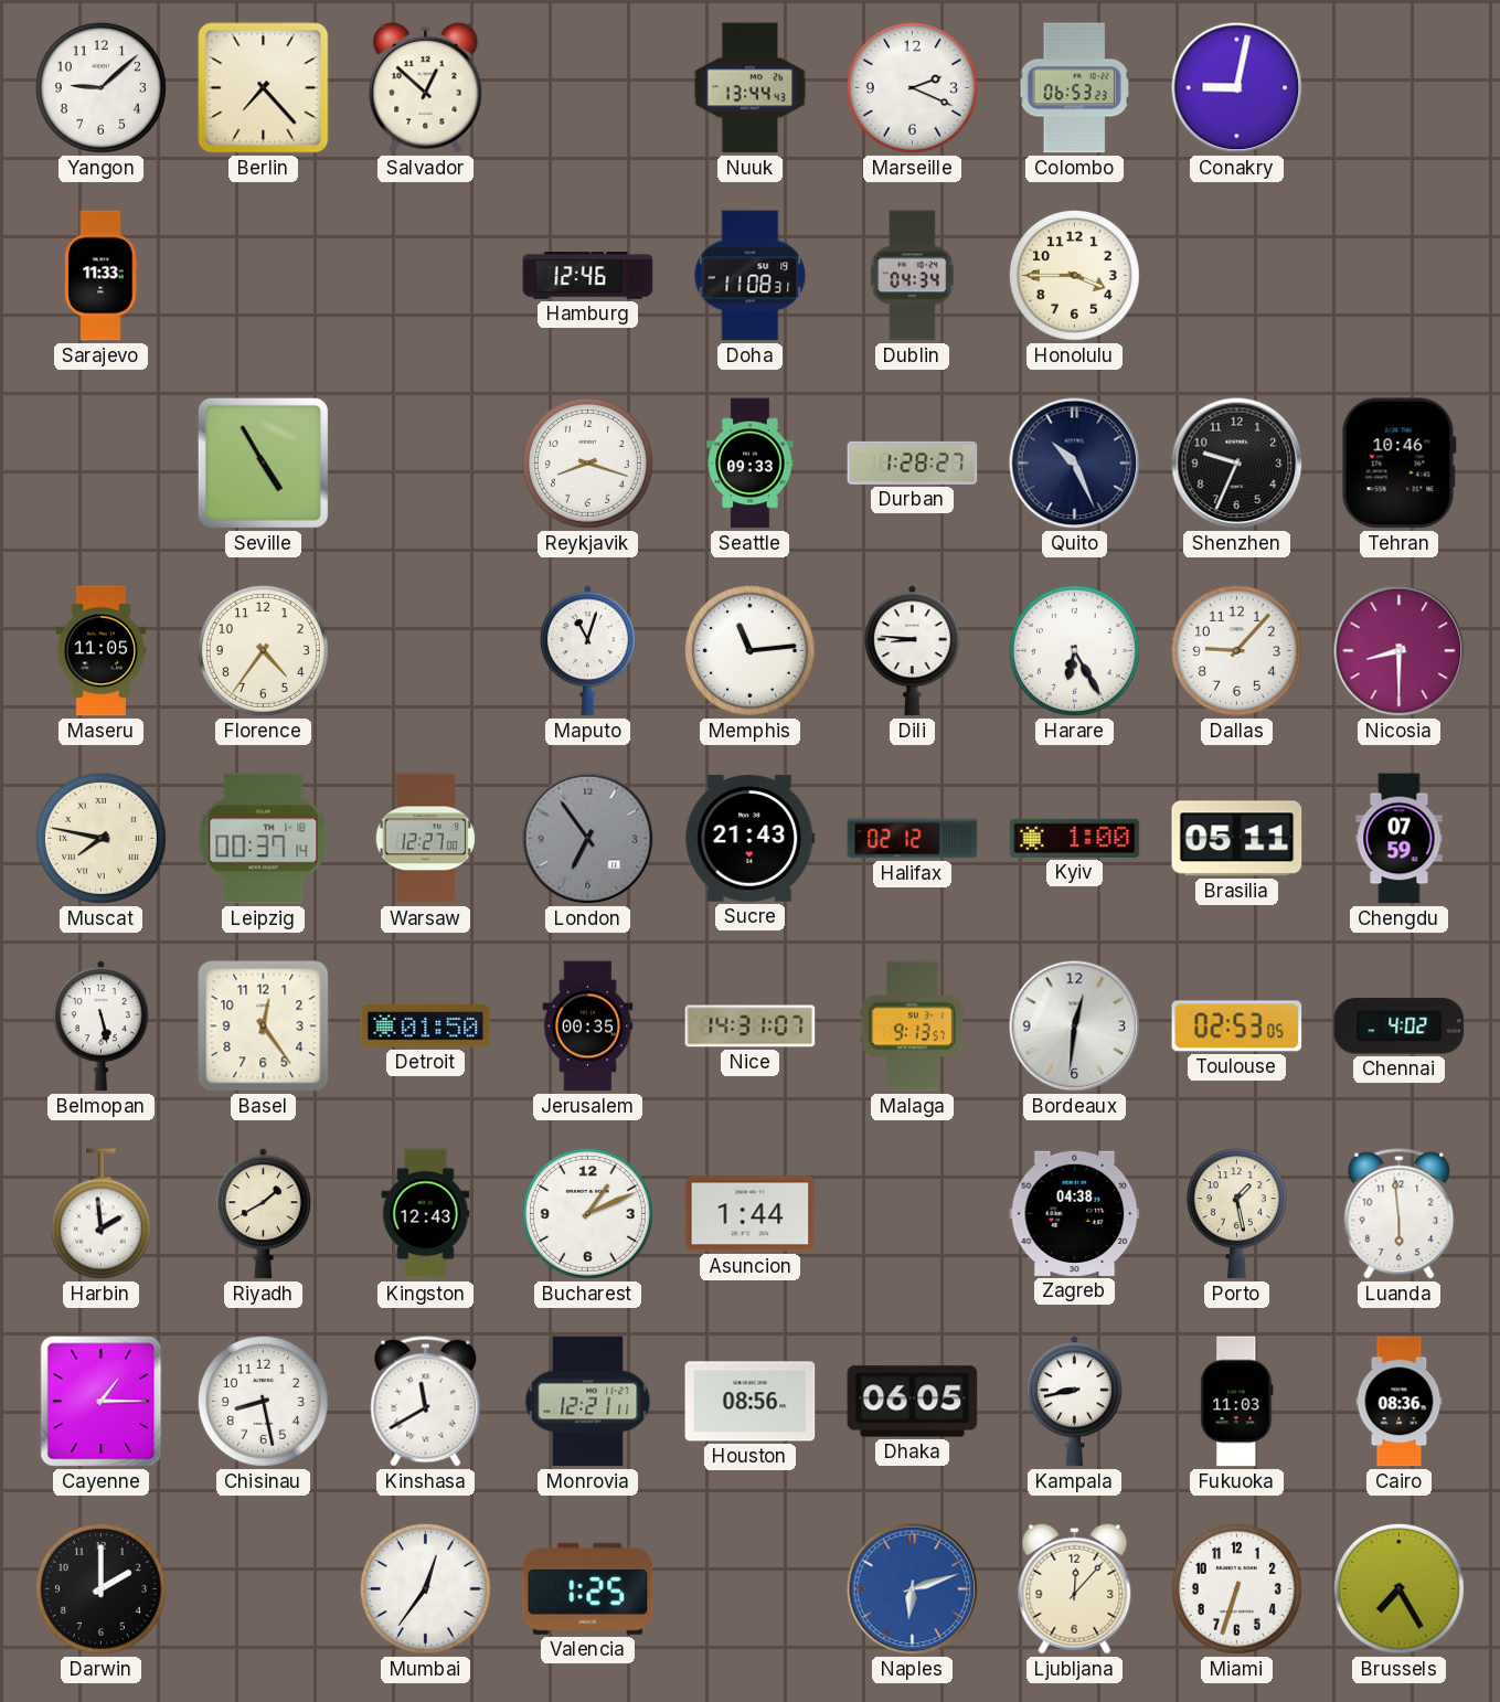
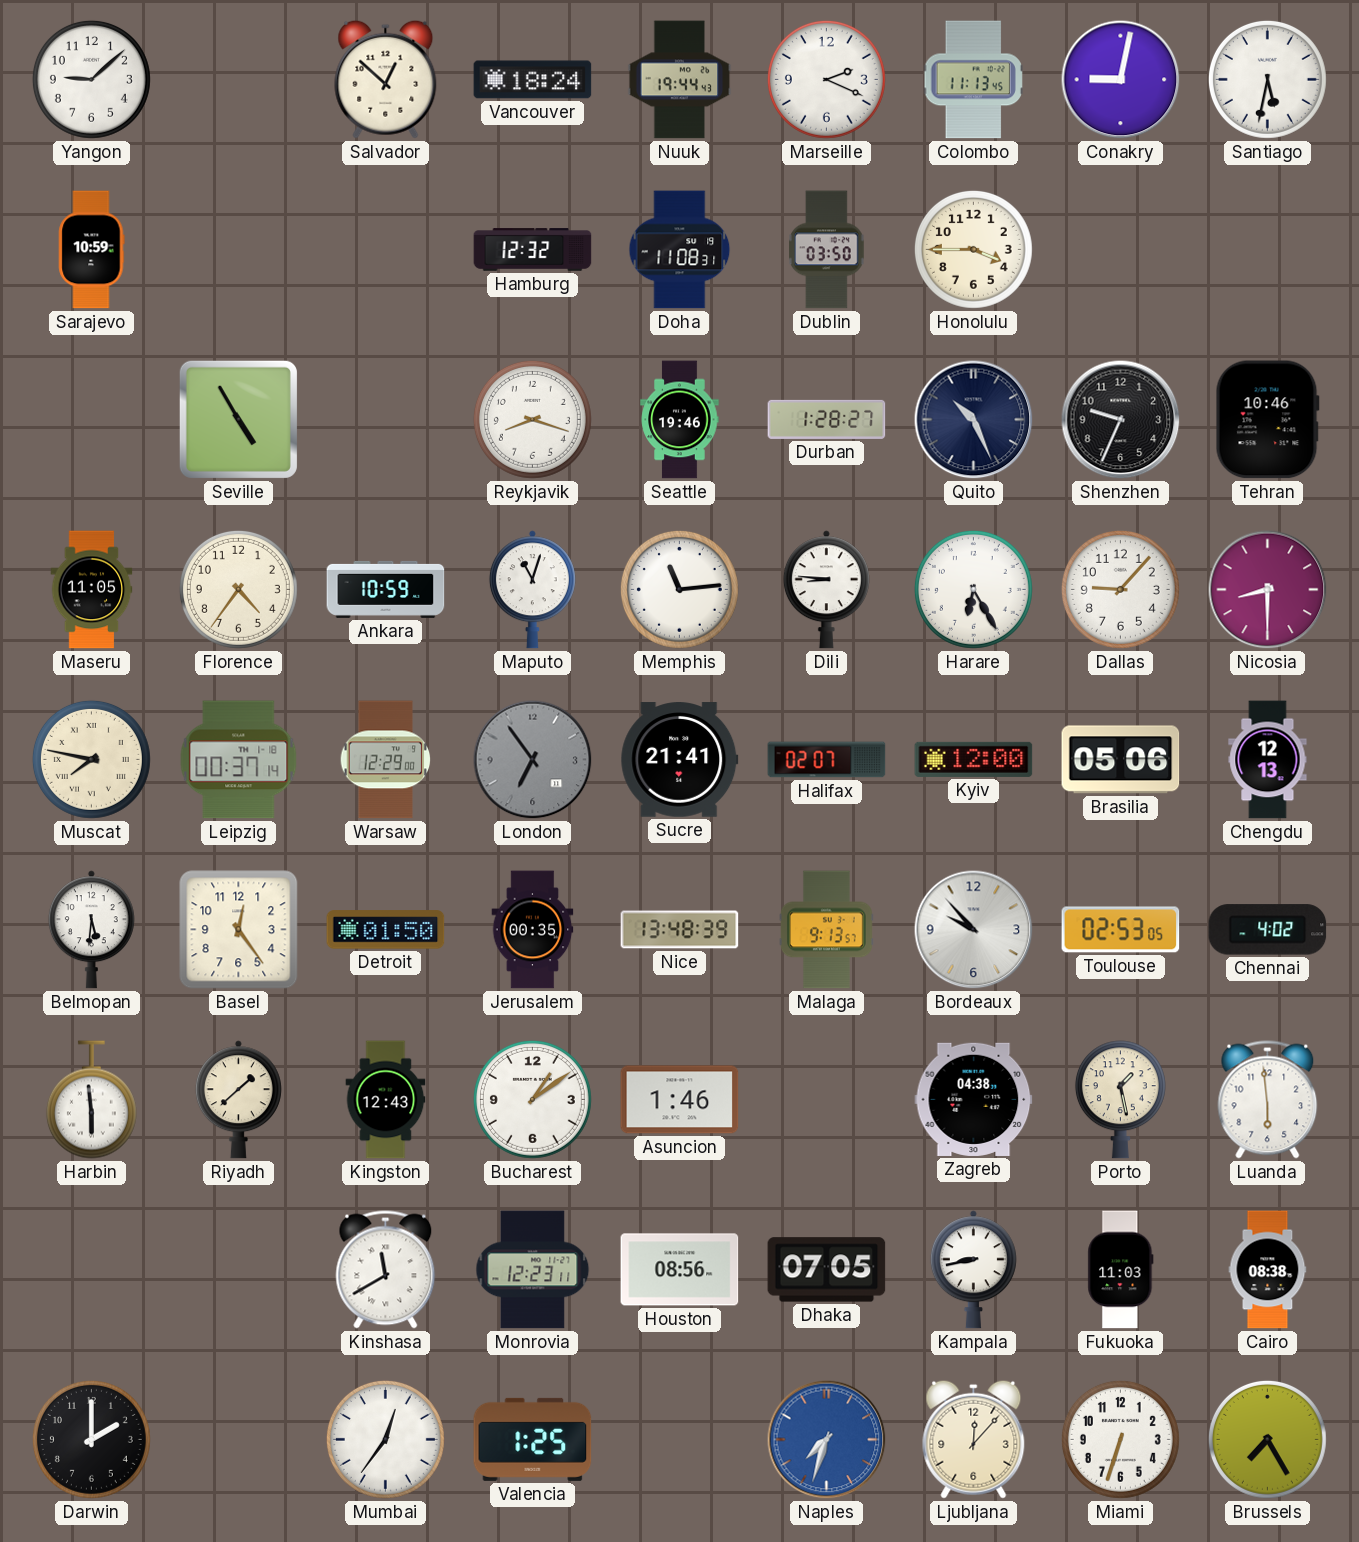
Berlin: 7:23 -> none
Vancouver: none -> 18:24
Nuuk: 13:44 -> 19:44
Colombo: 06:53 -> 11:13
Santiago: none -> 5:32
Sarajevo: 11:33 -> 10:59
Hamburg: 12:46 -> 12:32
Dublin: 04:34 -> 03:50
Seattle: 09:33 -> 19:46
Ankara: none -> 10:59
Warsaw: 12:27 -> 12:29
Sucre: 21:43 -> 21:41
Halifax: 02:12 -> 02:07
Kyiv: 1:00 -> 12:00
Brasilia: 05:11 -> 05:06
Chengdu: 07:59 -> 12:13
Belmopan: 5:28 -> 5:31
Nice: 14:31 -> 13:48
Bordeaux: 12:31 -> 9:53
Harbin: 1:59 -> 5:59
Riyadh: 1:40 -> 1:38
Bucharest: 1:11 -> 1:09
Asuncion: 1:44 -> 1:46
Cayenne: 1:15 -> none
Chisinau: 8:28 -> none
Monrovia: 12:21 -> 12:23
Dhaka: 06:05 -> 07:05
Cairo: 08:36 -> 08:38
Naples: 6:12 -> 7:33
